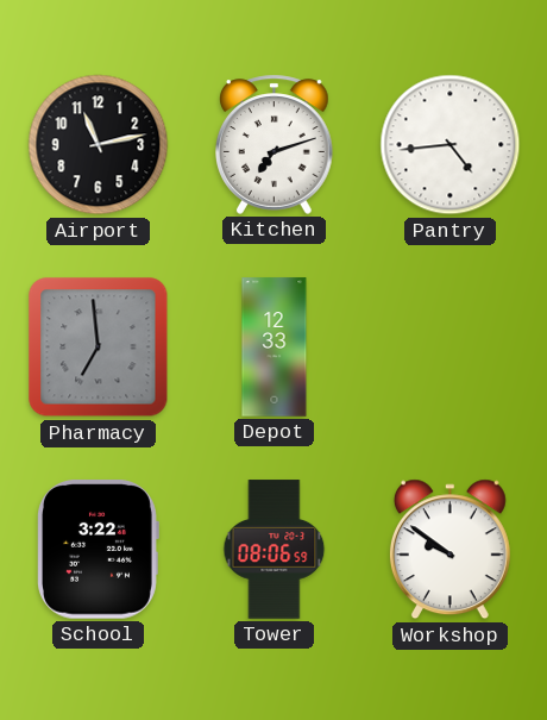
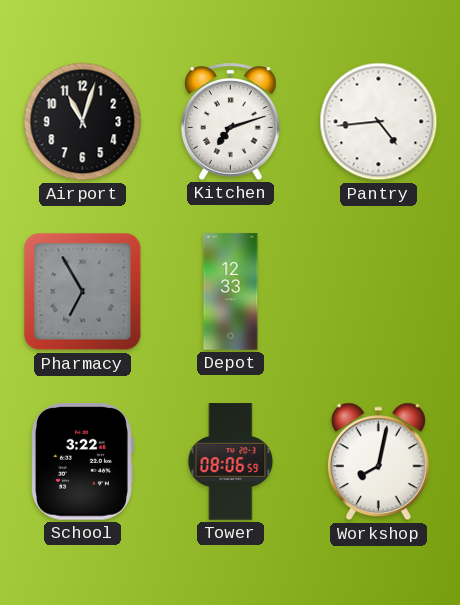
Airport: 11:13 -> 11:03
Pharmacy: 6:59 -> 6:55
Workshop: 9:51 -> 8:02
